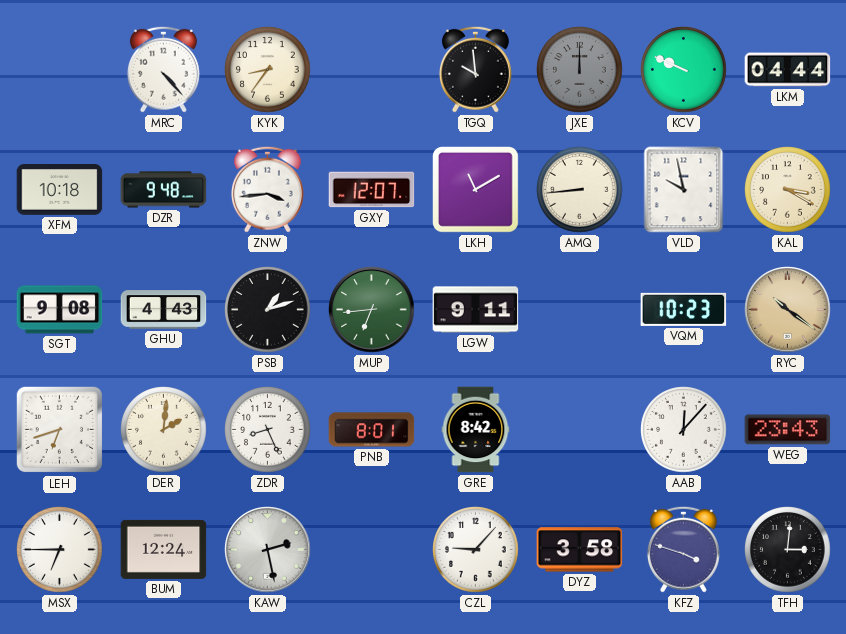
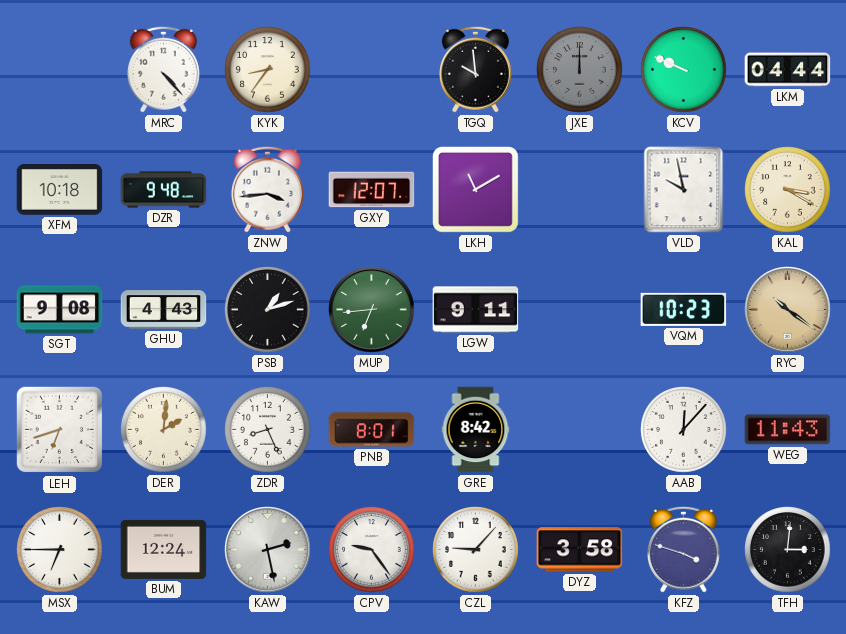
AMQ: 8:44 -> none
WEG: 23:43 -> 11:43
CPV: none -> 9:24
